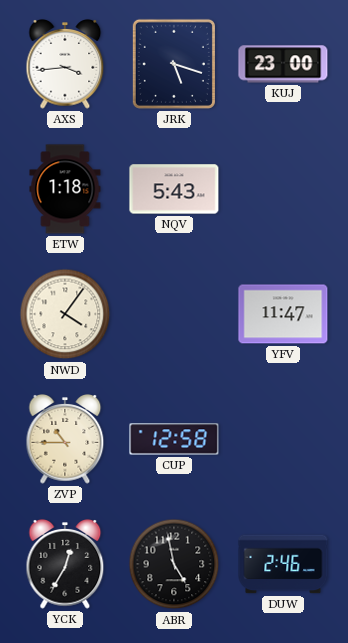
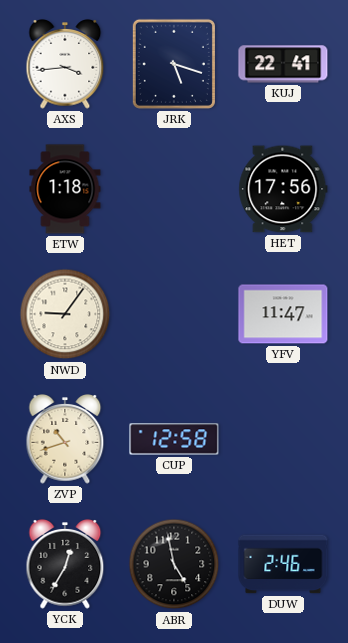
KUJ: 23:00 -> 22:41
NQV: 5:43 -> none
HET: none -> 17:56
NWD: 4:06 -> 9:06
ZVP: 10:45 -> 10:42
